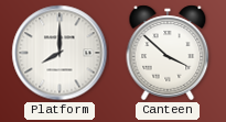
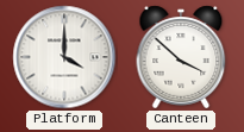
Platform: 8:00 -> 4:00
